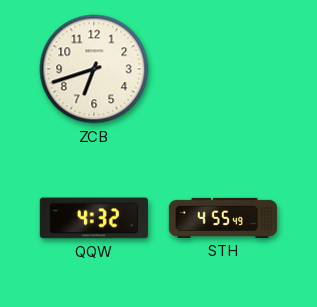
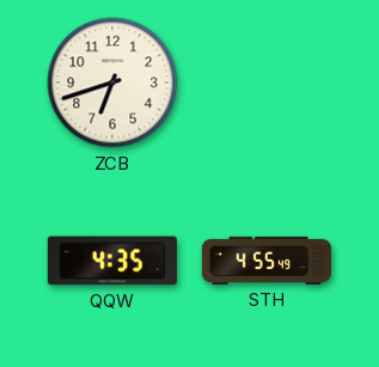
QQW: 4:32 -> 4:35
